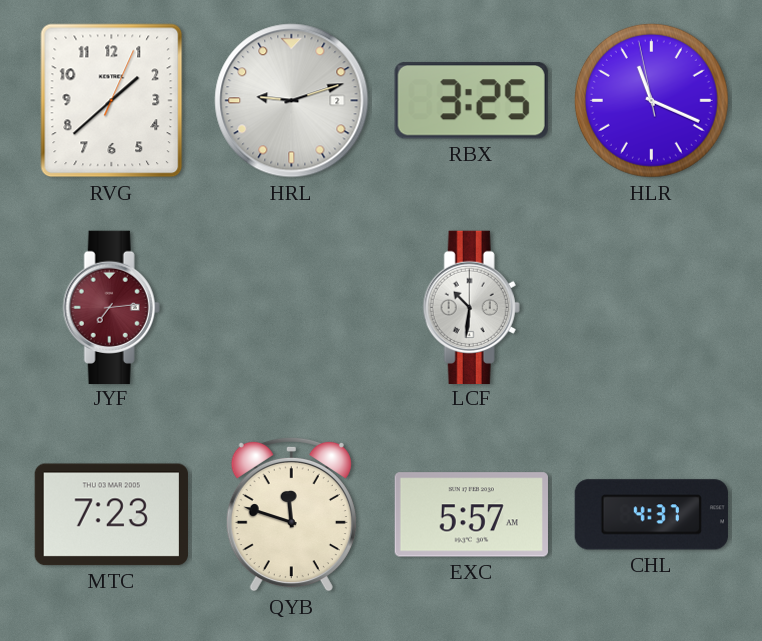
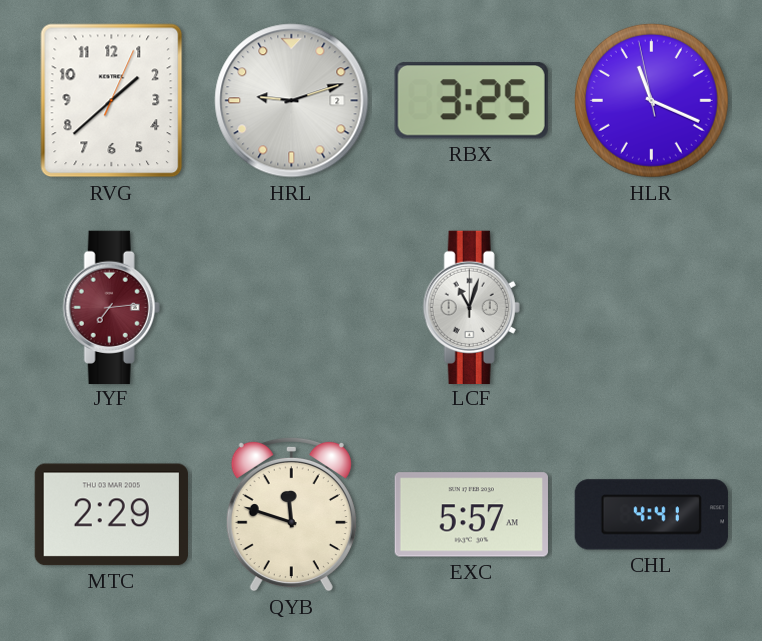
LCF: 10:31 -> 11:03
MTC: 7:23 -> 2:29
CHL: 4:37 -> 4:41
